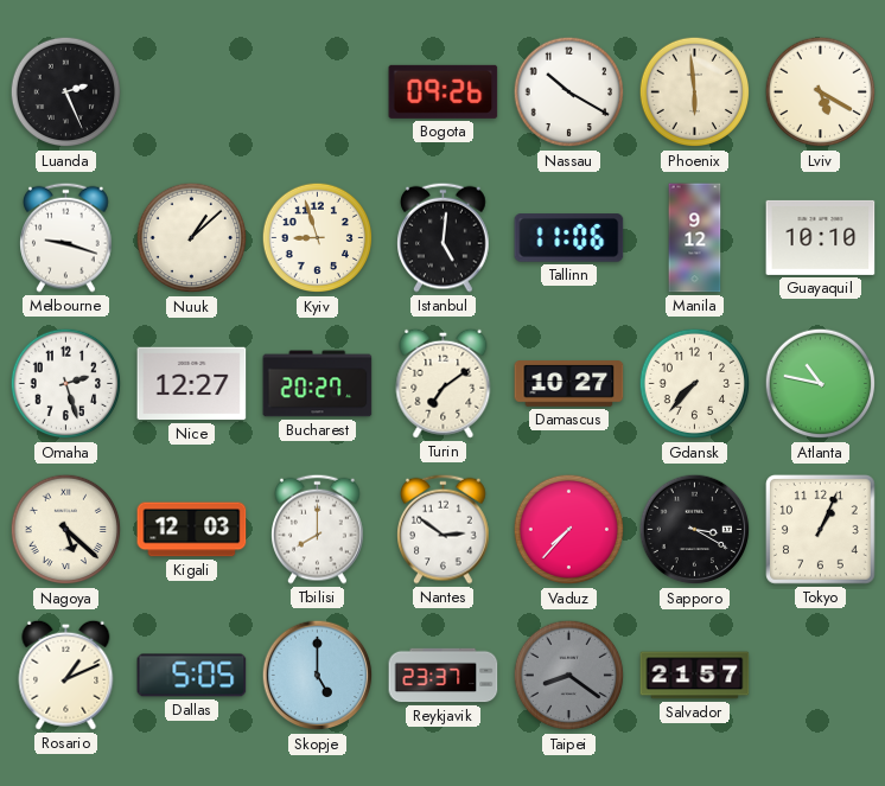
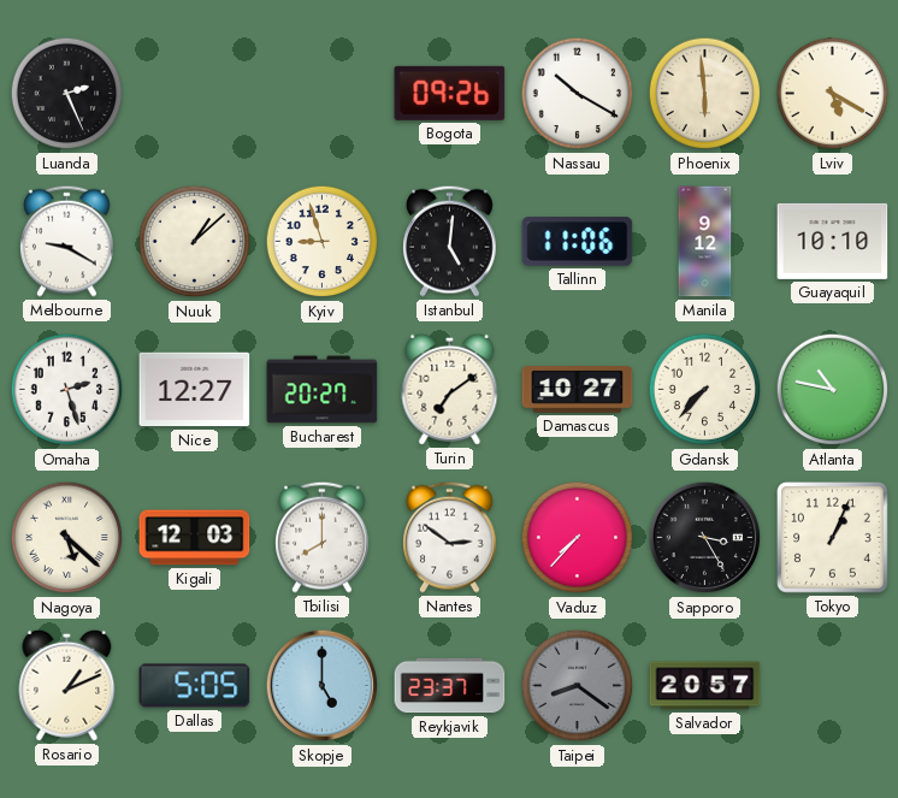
Melbourne: 9:18 -> 9:20
Sapporo: 3:20 -> 3:25
Salvador: 21:57 -> 20:57
